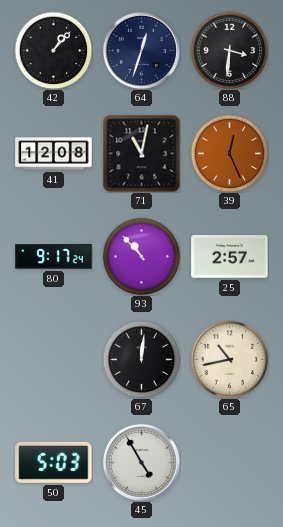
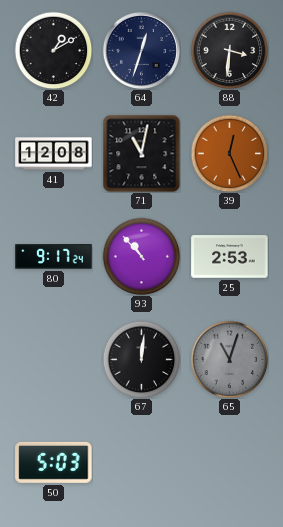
42: 1:07 -> 1:10
25: 2:57 -> 2:53
65: 10:43 -> 11:03
65 dial: cream -> grey
45: 4:55 -> none
